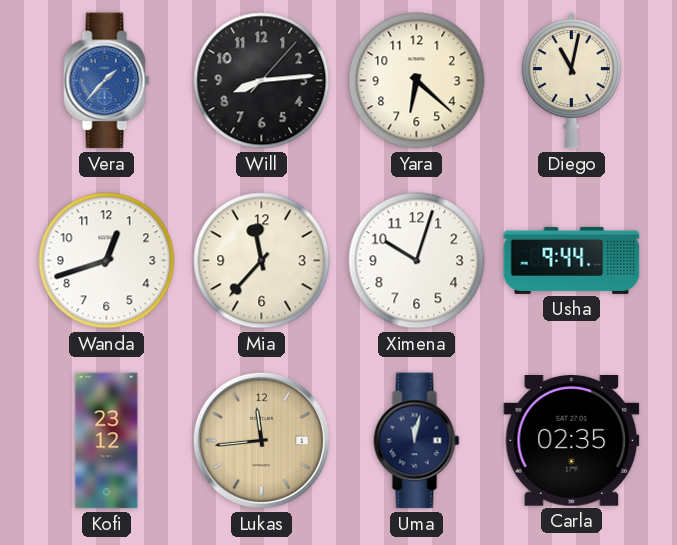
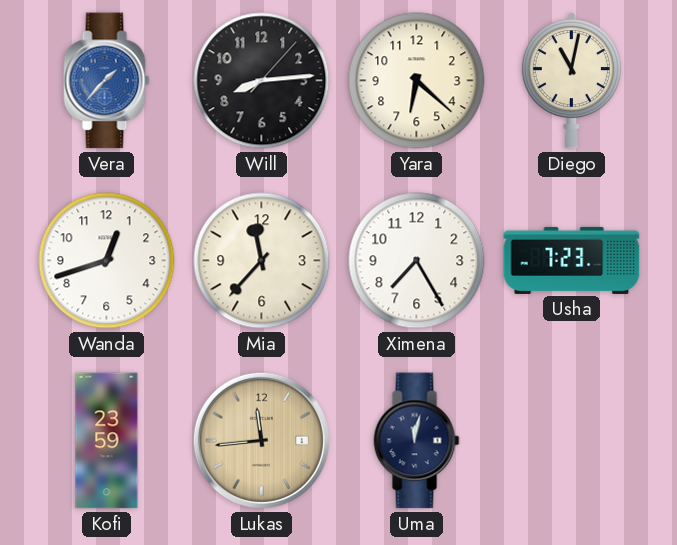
Ximena: 10:03 -> 7:25
Usha: 9:44 -> 7:23
Kofi: 23:12 -> 23:59
Carla: 02:35 -> none
